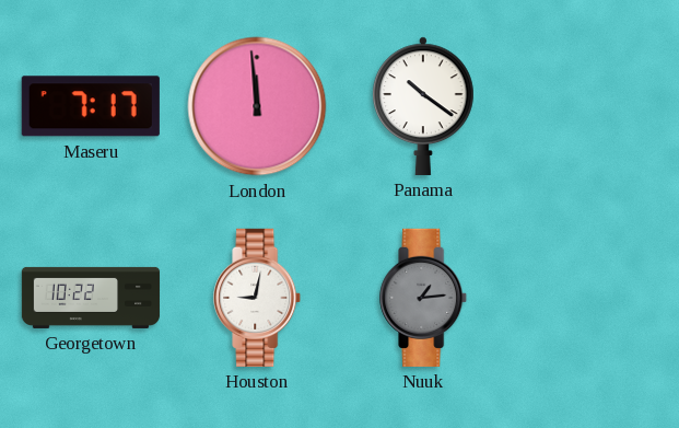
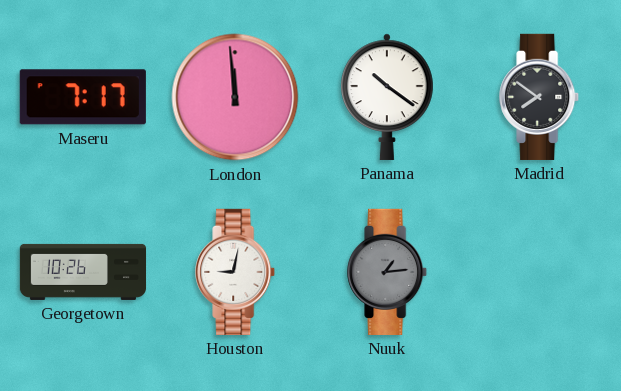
Madrid: none -> 7:51
Georgetown: 10:22 -> 10:26
